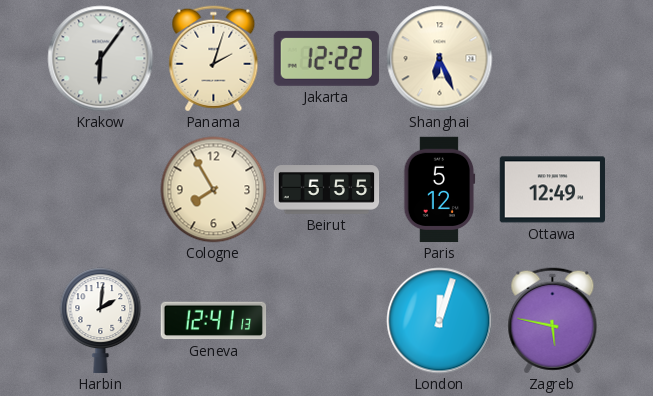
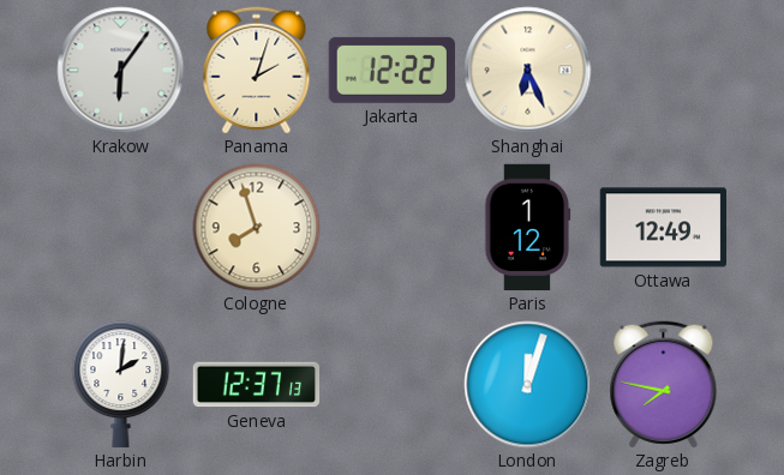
Cologne: 7:55 -> 7:57
Beirut: 5:55 -> none
Paris: 5:12 -> 1:12
Geneva: 12:41 -> 12:37
Zagreb: 5:47 -> 7:47
